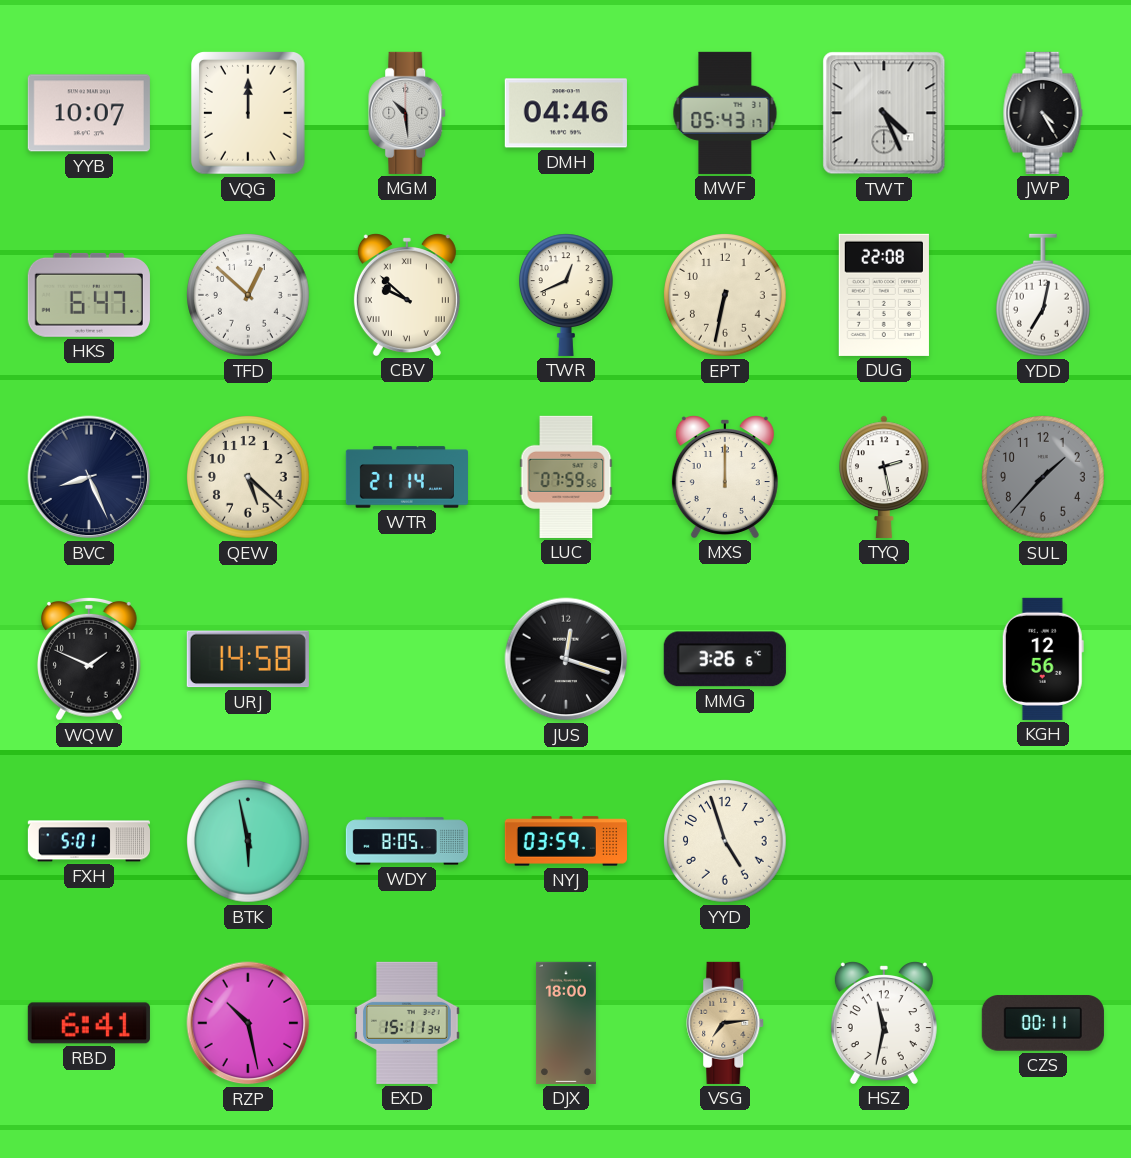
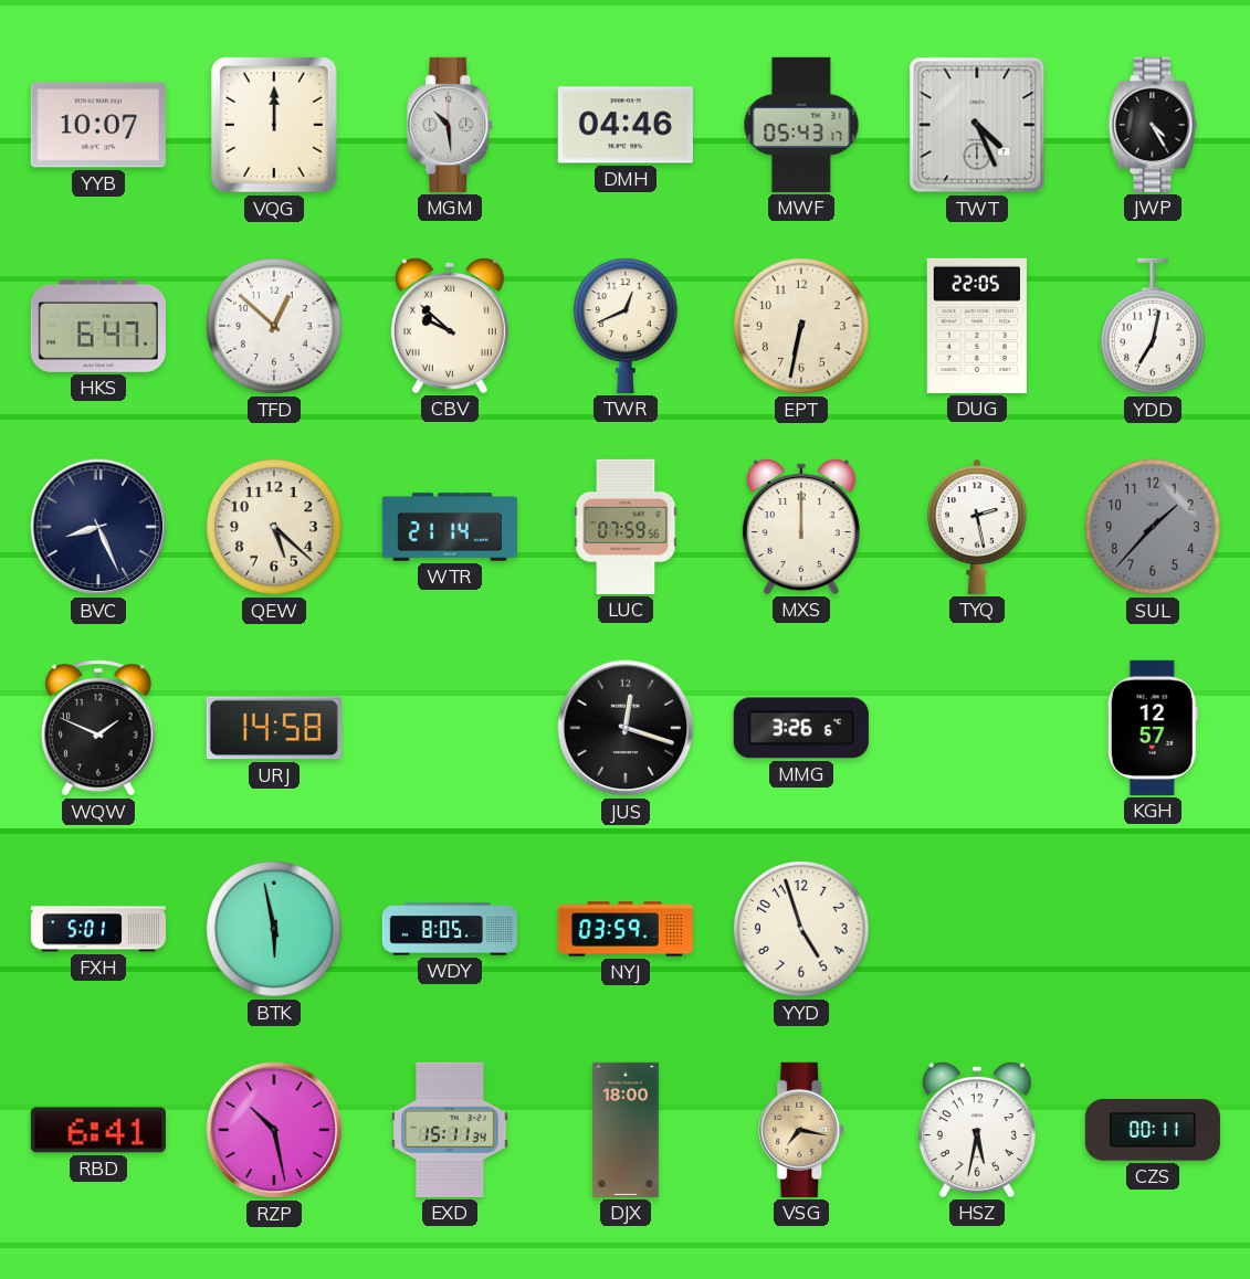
DUG: 22:08 -> 22:05
KGH: 12:56 -> 12:57
VSG: 7:14 -> 7:17
HSZ: 11:32 -> 5:32
